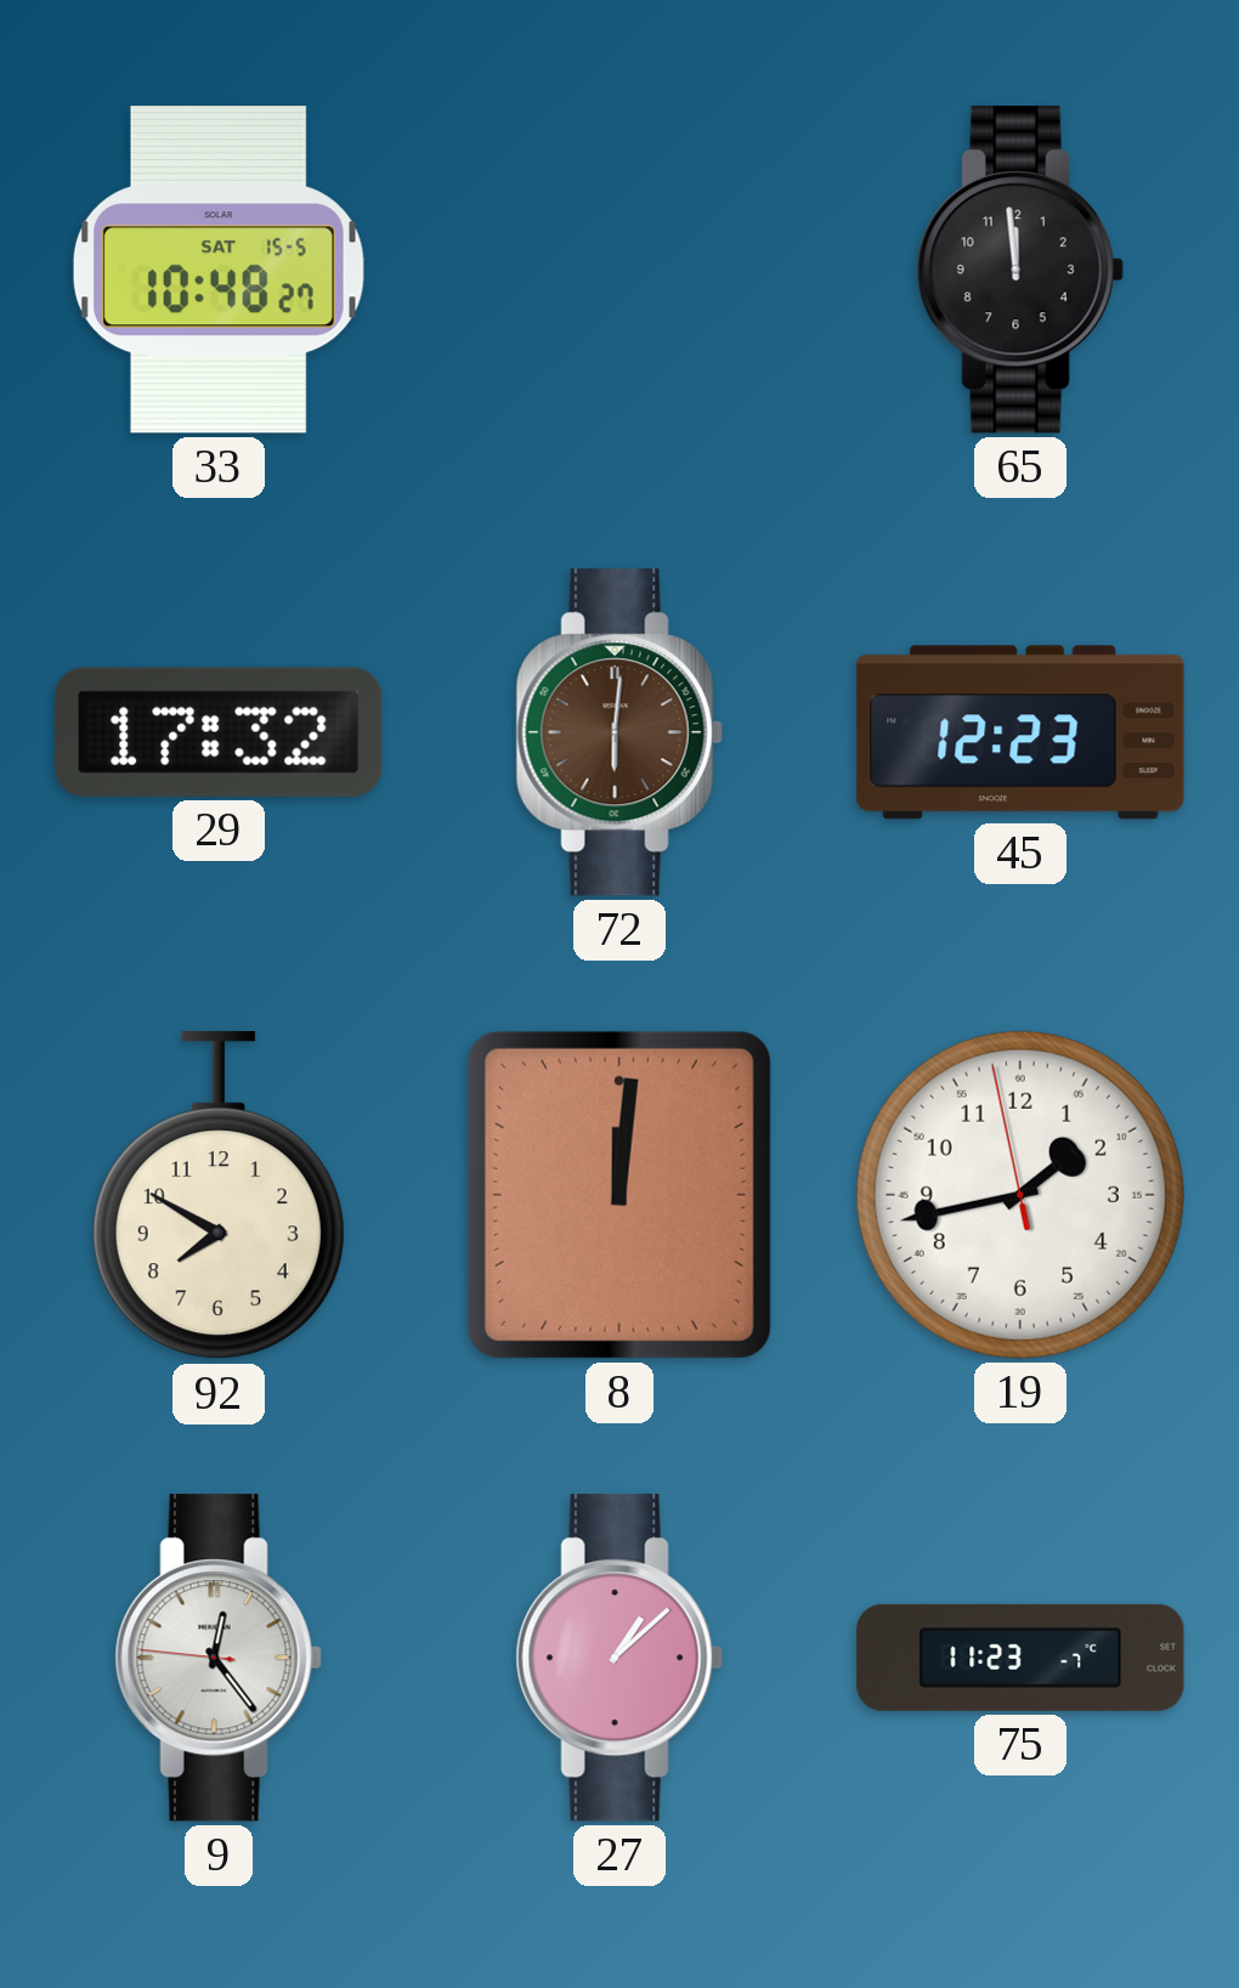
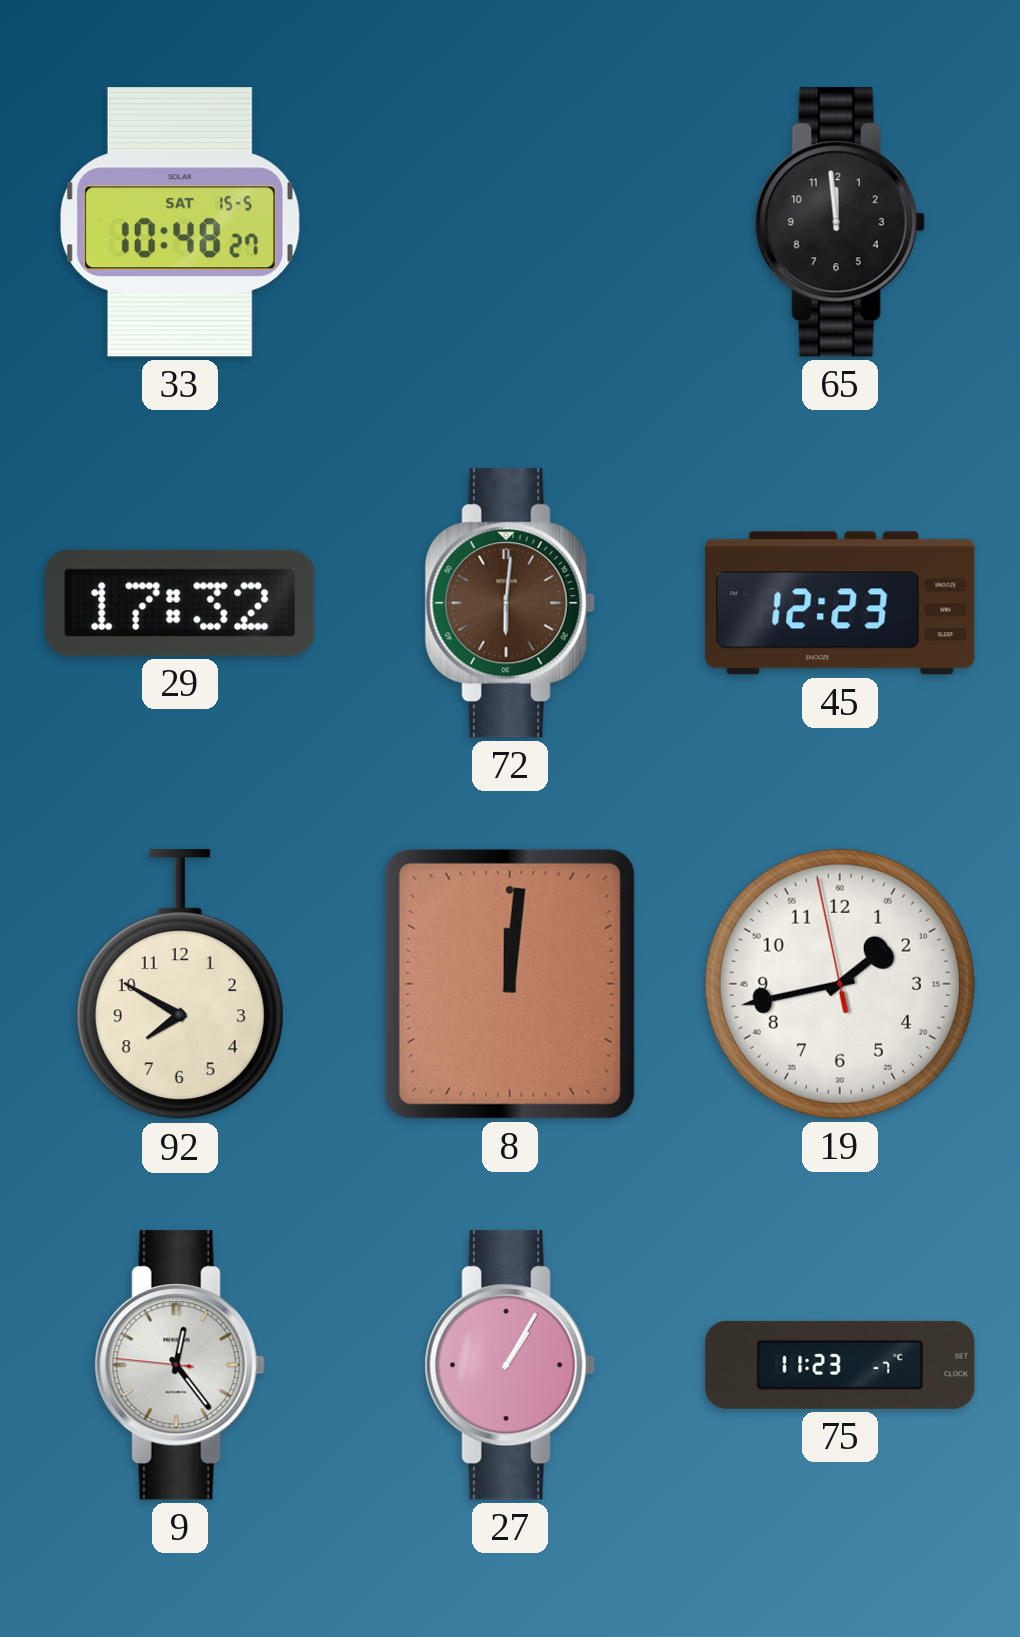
27: 1:08 -> 1:05
